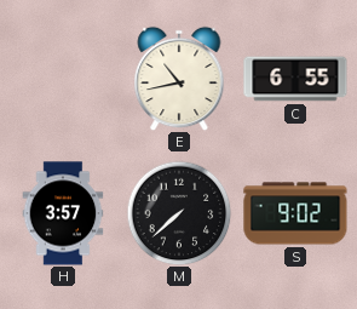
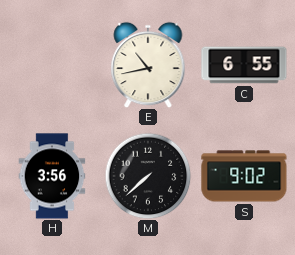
H: 3:57 -> 3:56
